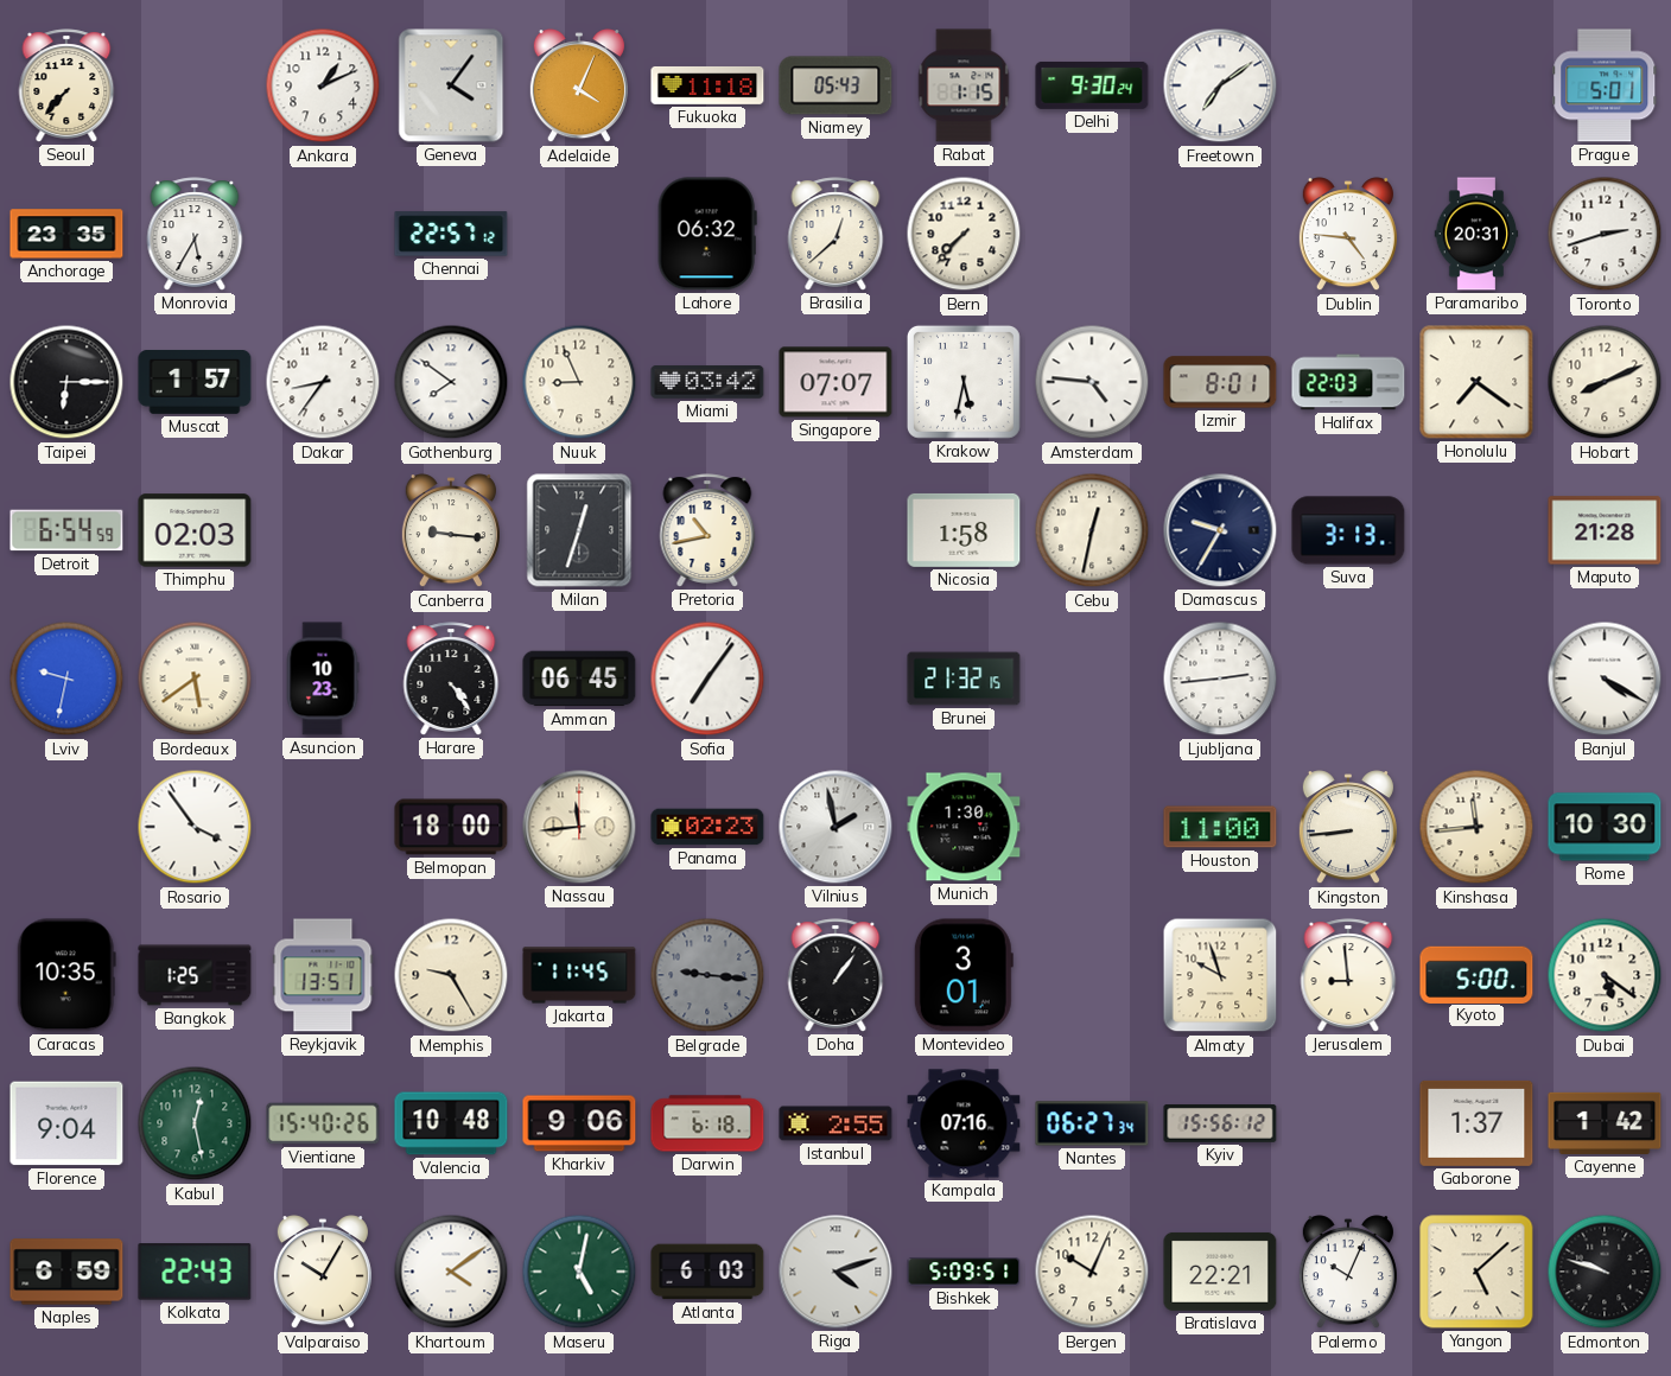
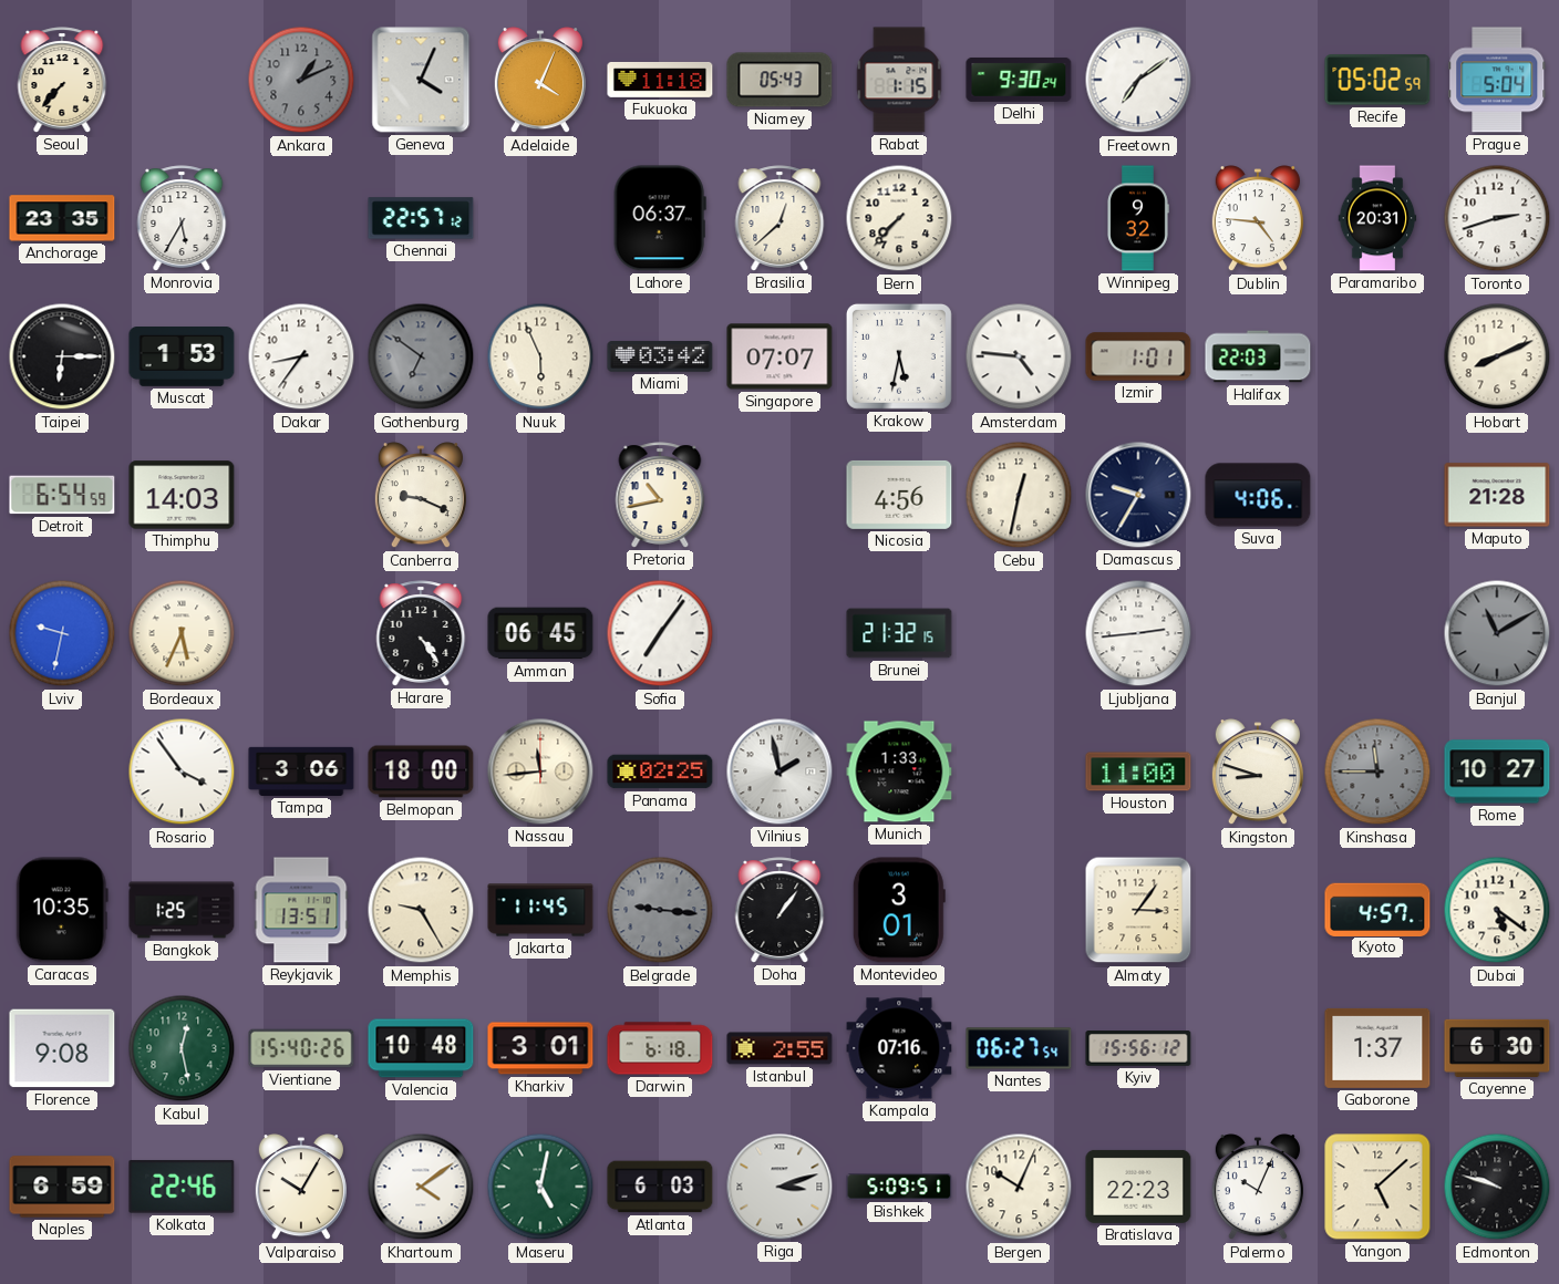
Ankara dial: white -> grey
Geneva: 4:06 -> 4:04
Recife: none -> 05:02
Prague: 5:01 -> 5:04
Lahore: 06:32 -> 06:37
Winnipeg: none -> 9:32
Muscat: 1:57 -> 1:53
Gothenburg: 7:51 -> 6:51
Gothenburg dial: white -> grey
Nuuk: 8:56 -> 5:56
Izmir: 8:01 -> 1:01
Honolulu: 7:21 -> none
Thimphu: 02:03 -> 14:03
Canberra: 9:16 -> 9:19
Milan: 12:33 -> none
Nicosia: 1:58 -> 4:56
Suva: 3:13 -> 4:06
Bordeaux: 5:39 -> 5:34
Asuncion: 10:23 -> none
Banjul: 4:20 -> 11:10
Banjul dial: white -> grey
Tampa: none -> 3:06
Panama: 02:23 -> 02:25
Munich: 1:30 -> 1:33
Kingston: 8:44 -> 8:48
Kinshasa: 11:44 -> 11:45
Kinshasa dial: cream -> grey
Rome: 10:30 -> 10:27
Almaty: 9:57 -> 3:06
Jerusalem: 8:59 -> none
Kyoto: 5:00 -> 4:57
Florence: 9:04 -> 9:08
Kharkiv: 9:06 -> 3:01
Nantes: 06:27:34 -> 06:27:54
Cayenne: 1:42 -> 6:30
Kolkata: 22:43 -> 22:46
Riga: 4:12 -> 3:12
Bratislava: 22:21 -> 22:23
